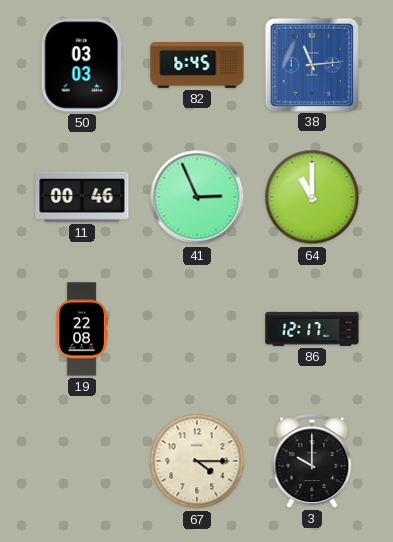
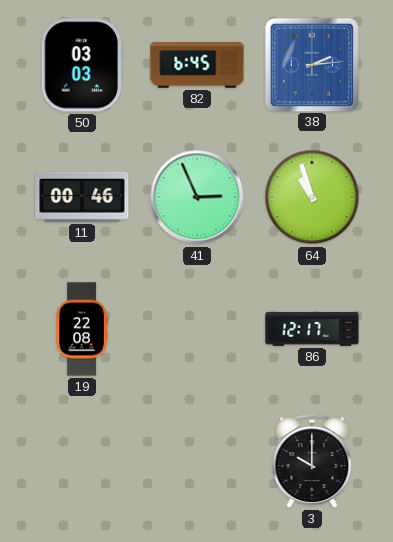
38: 11:14 -> 2:14
64: 11:00 -> 10:57
67: 4:15 -> none
